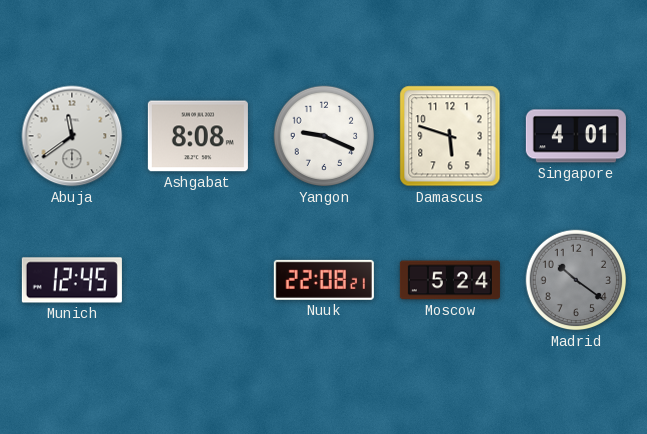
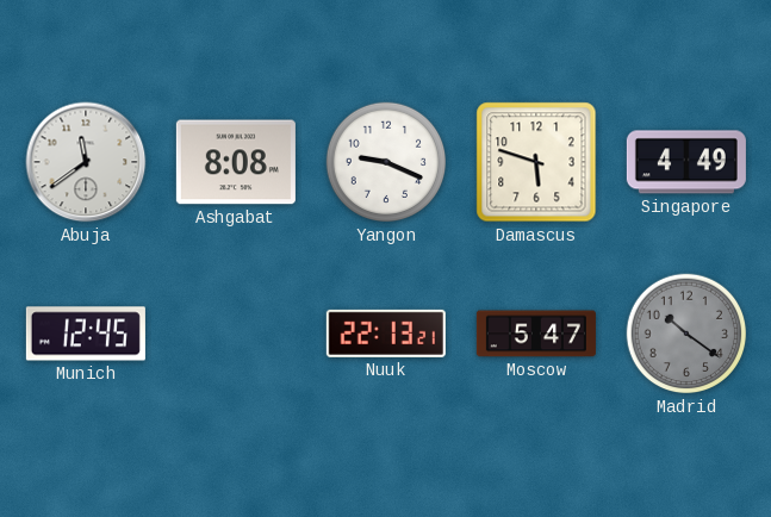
Singapore: 4:01 -> 4:49
Nuuk: 22:08 -> 22:13
Moscow: 5:24 -> 5:47
